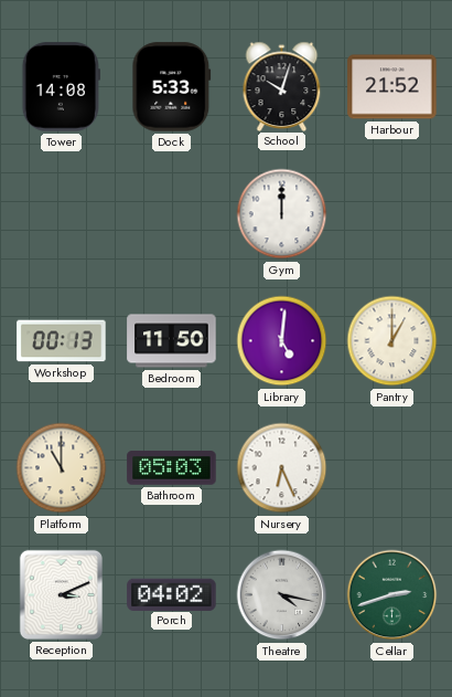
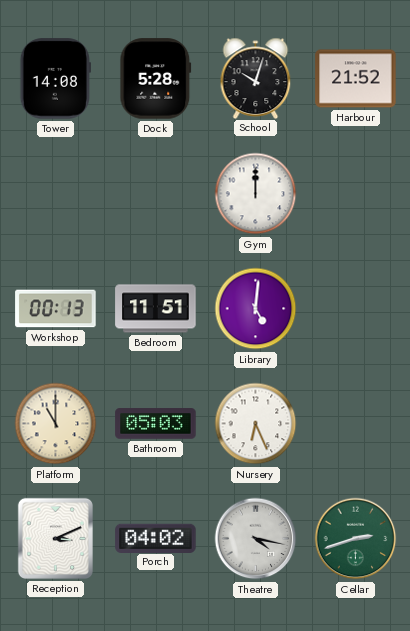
Dock: 5:33 -> 5:28
Bedroom: 11:50 -> 11:51
Pantry: 1:00 -> none
